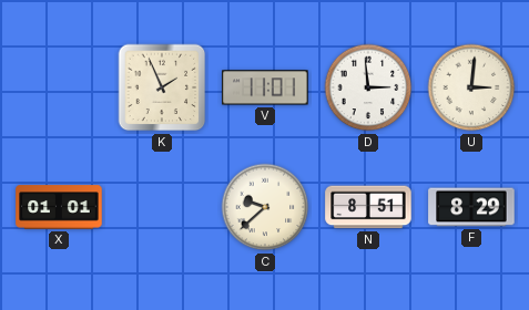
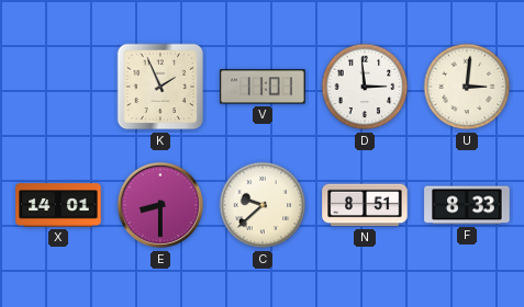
X: 01:01 -> 14:01
E: none -> 8:30
F: 8:29 -> 8:33
